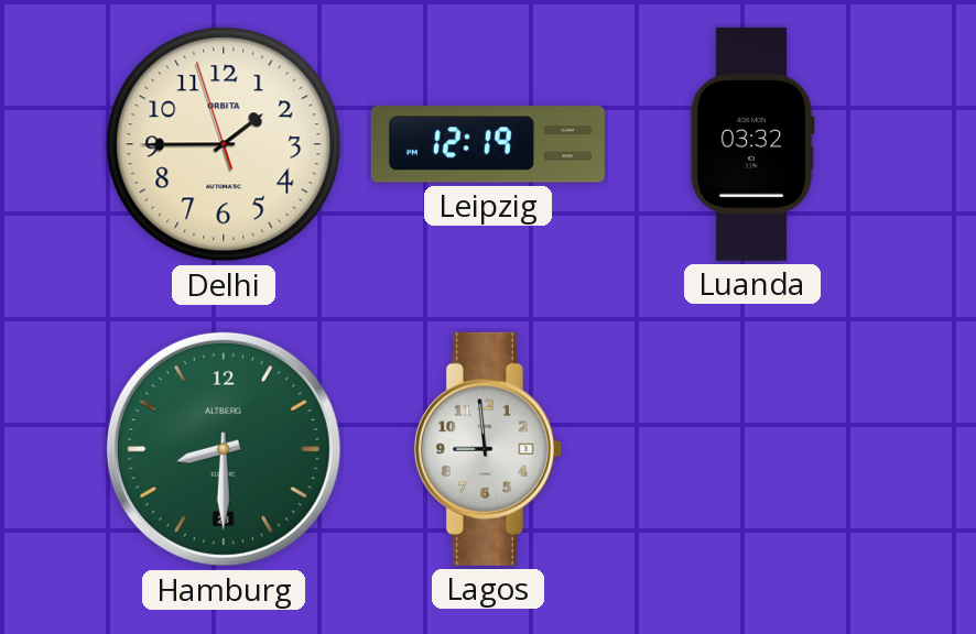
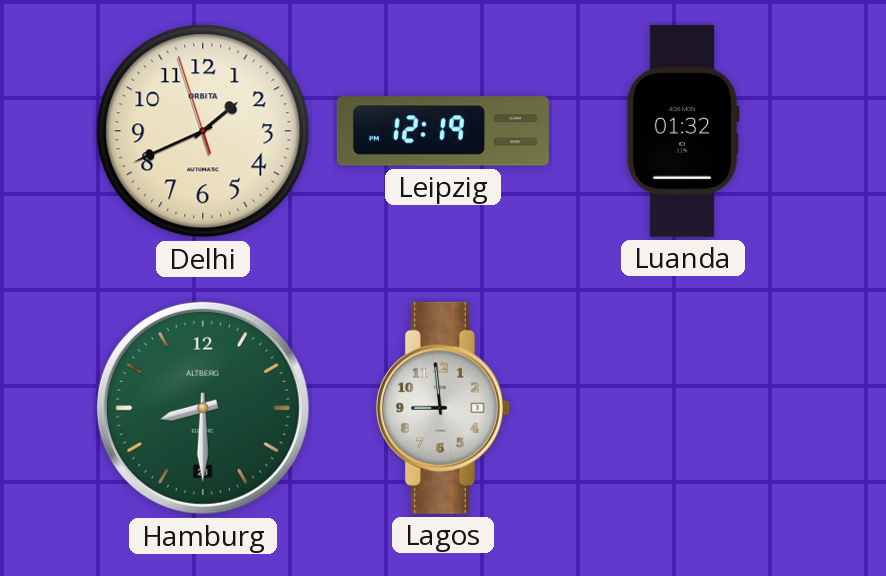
Delhi: 1:44 -> 1:40
Luanda: 03:32 -> 01:32
